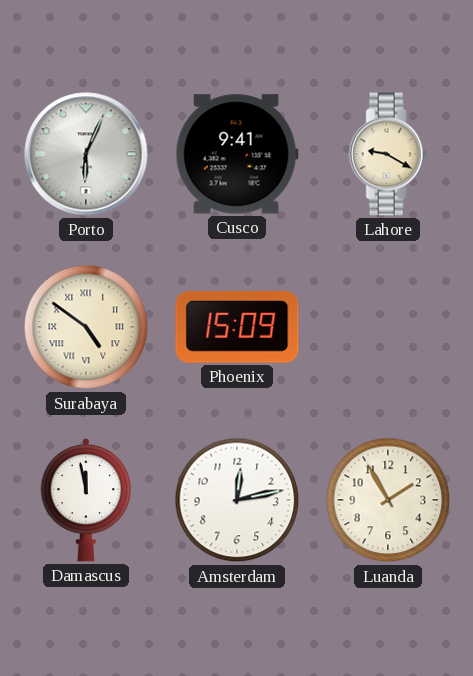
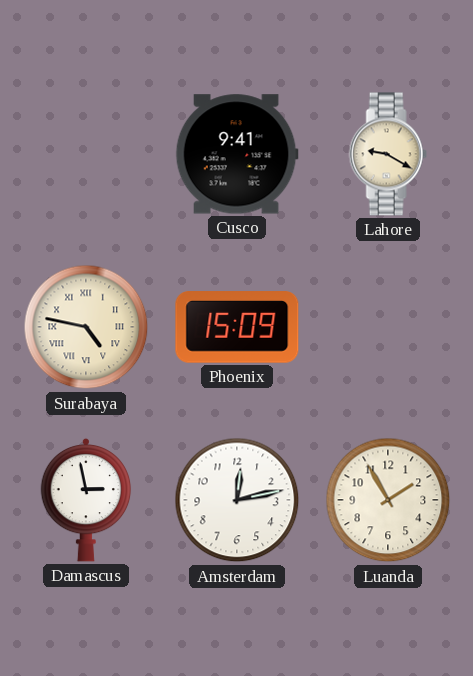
Porto: 6:04 -> none
Surabaya: 4:51 -> 4:47
Damascus: 11:58 -> 2:58
